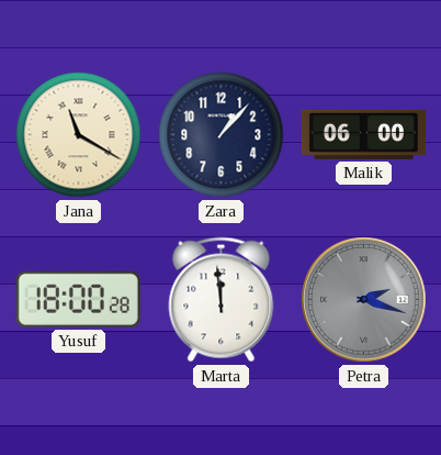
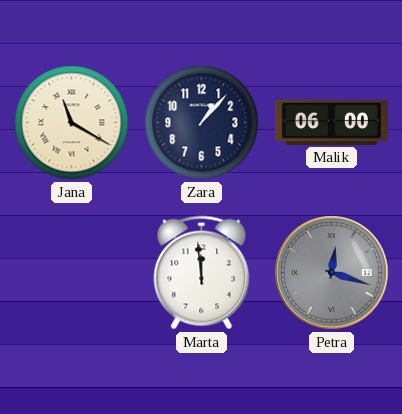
Yusuf: 18:00 -> none
Petra: 2:18 -> 12:18
